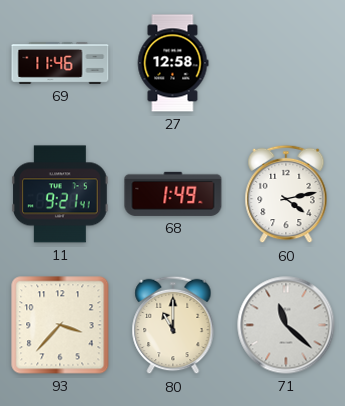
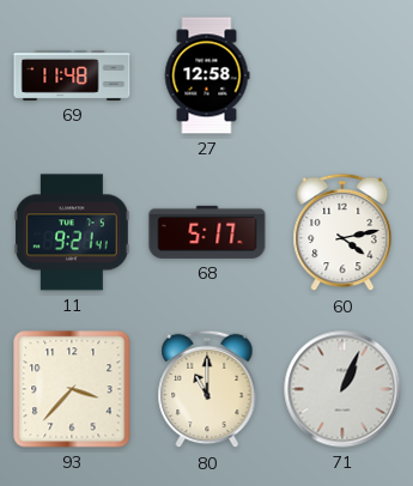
69: 11:46 -> 11:48
68: 1:49 -> 5:17
71: 11:22 -> 1:04
